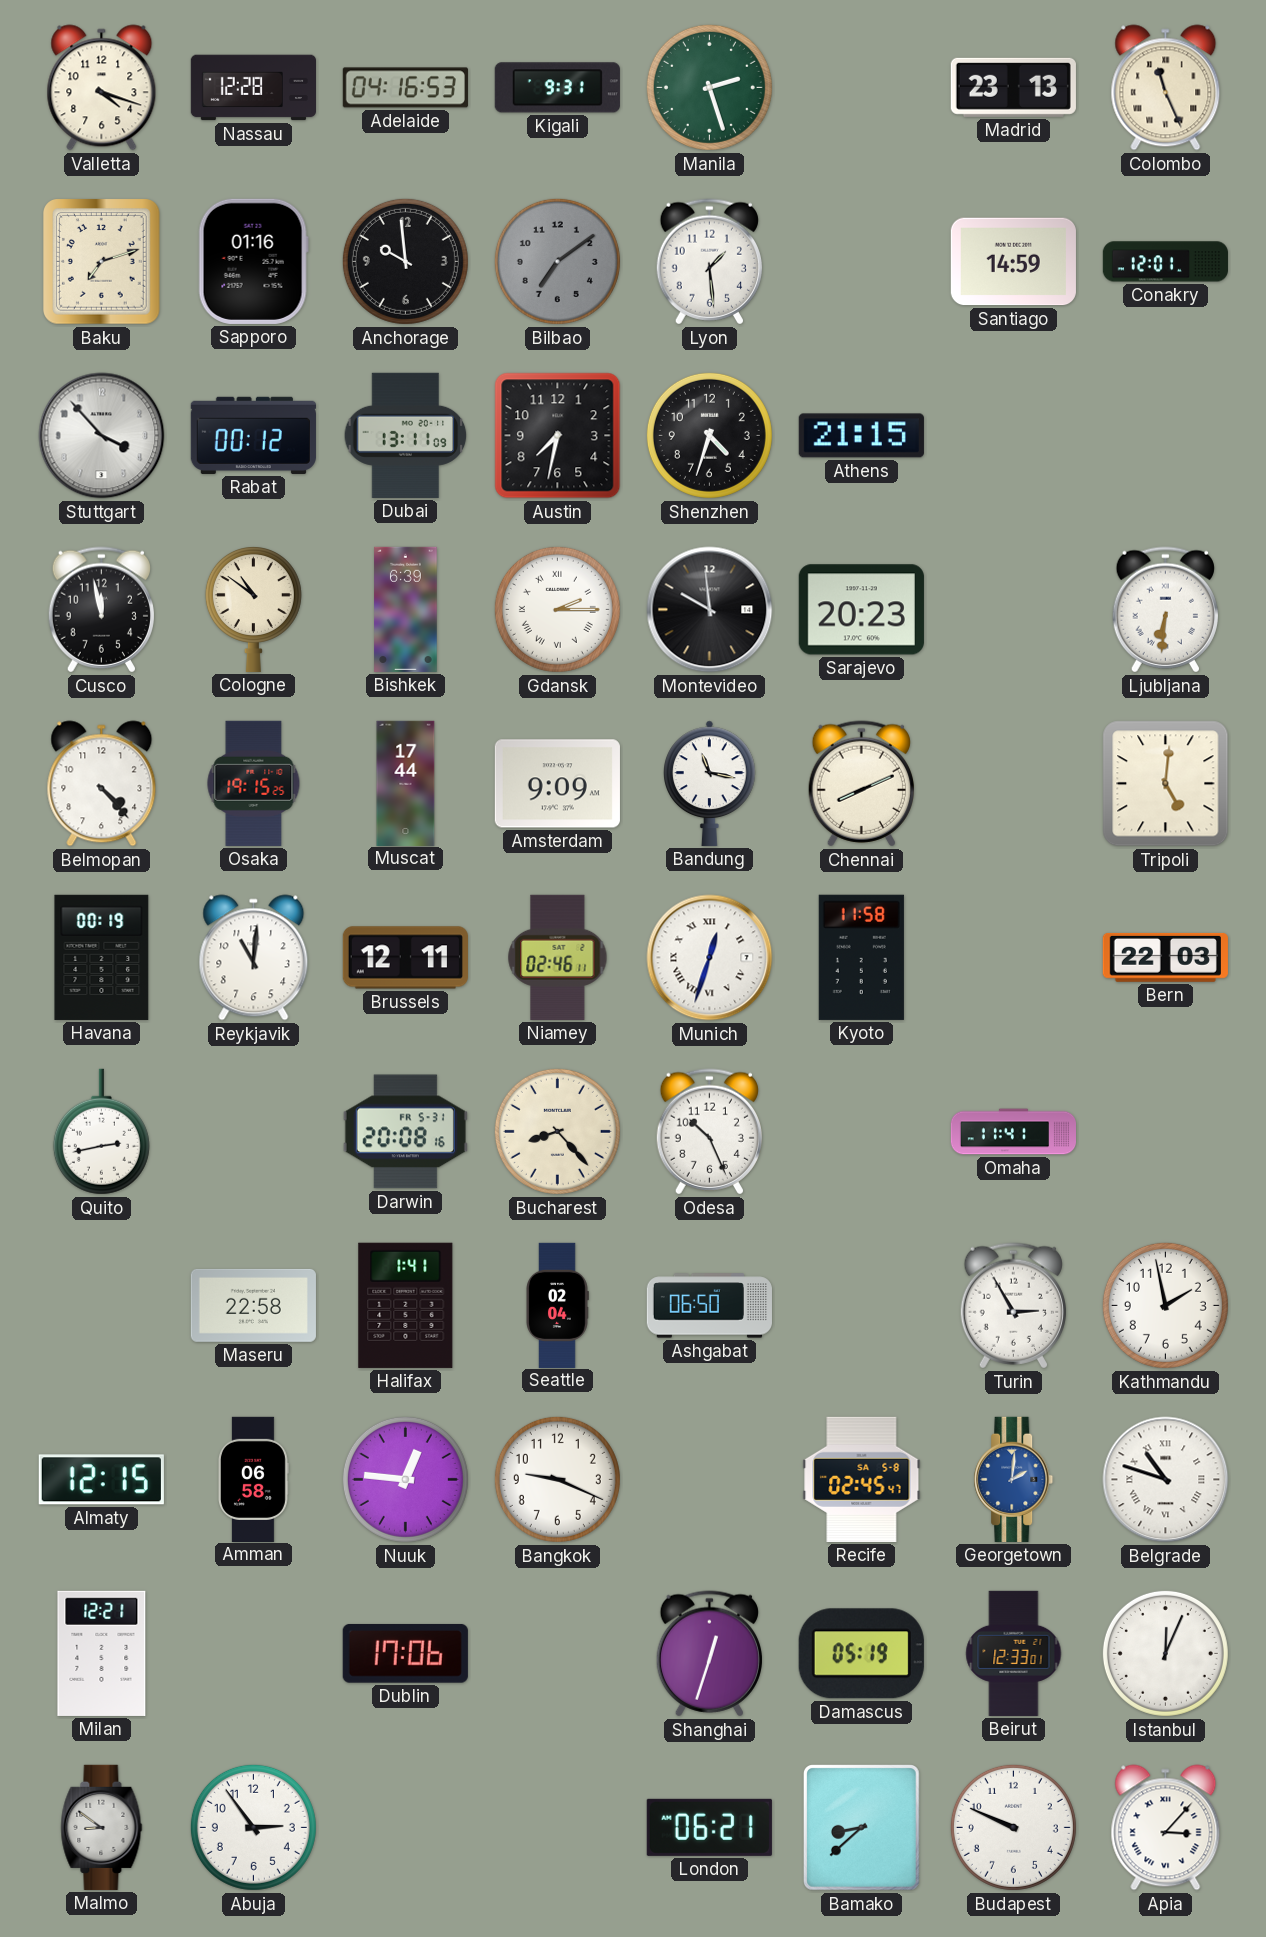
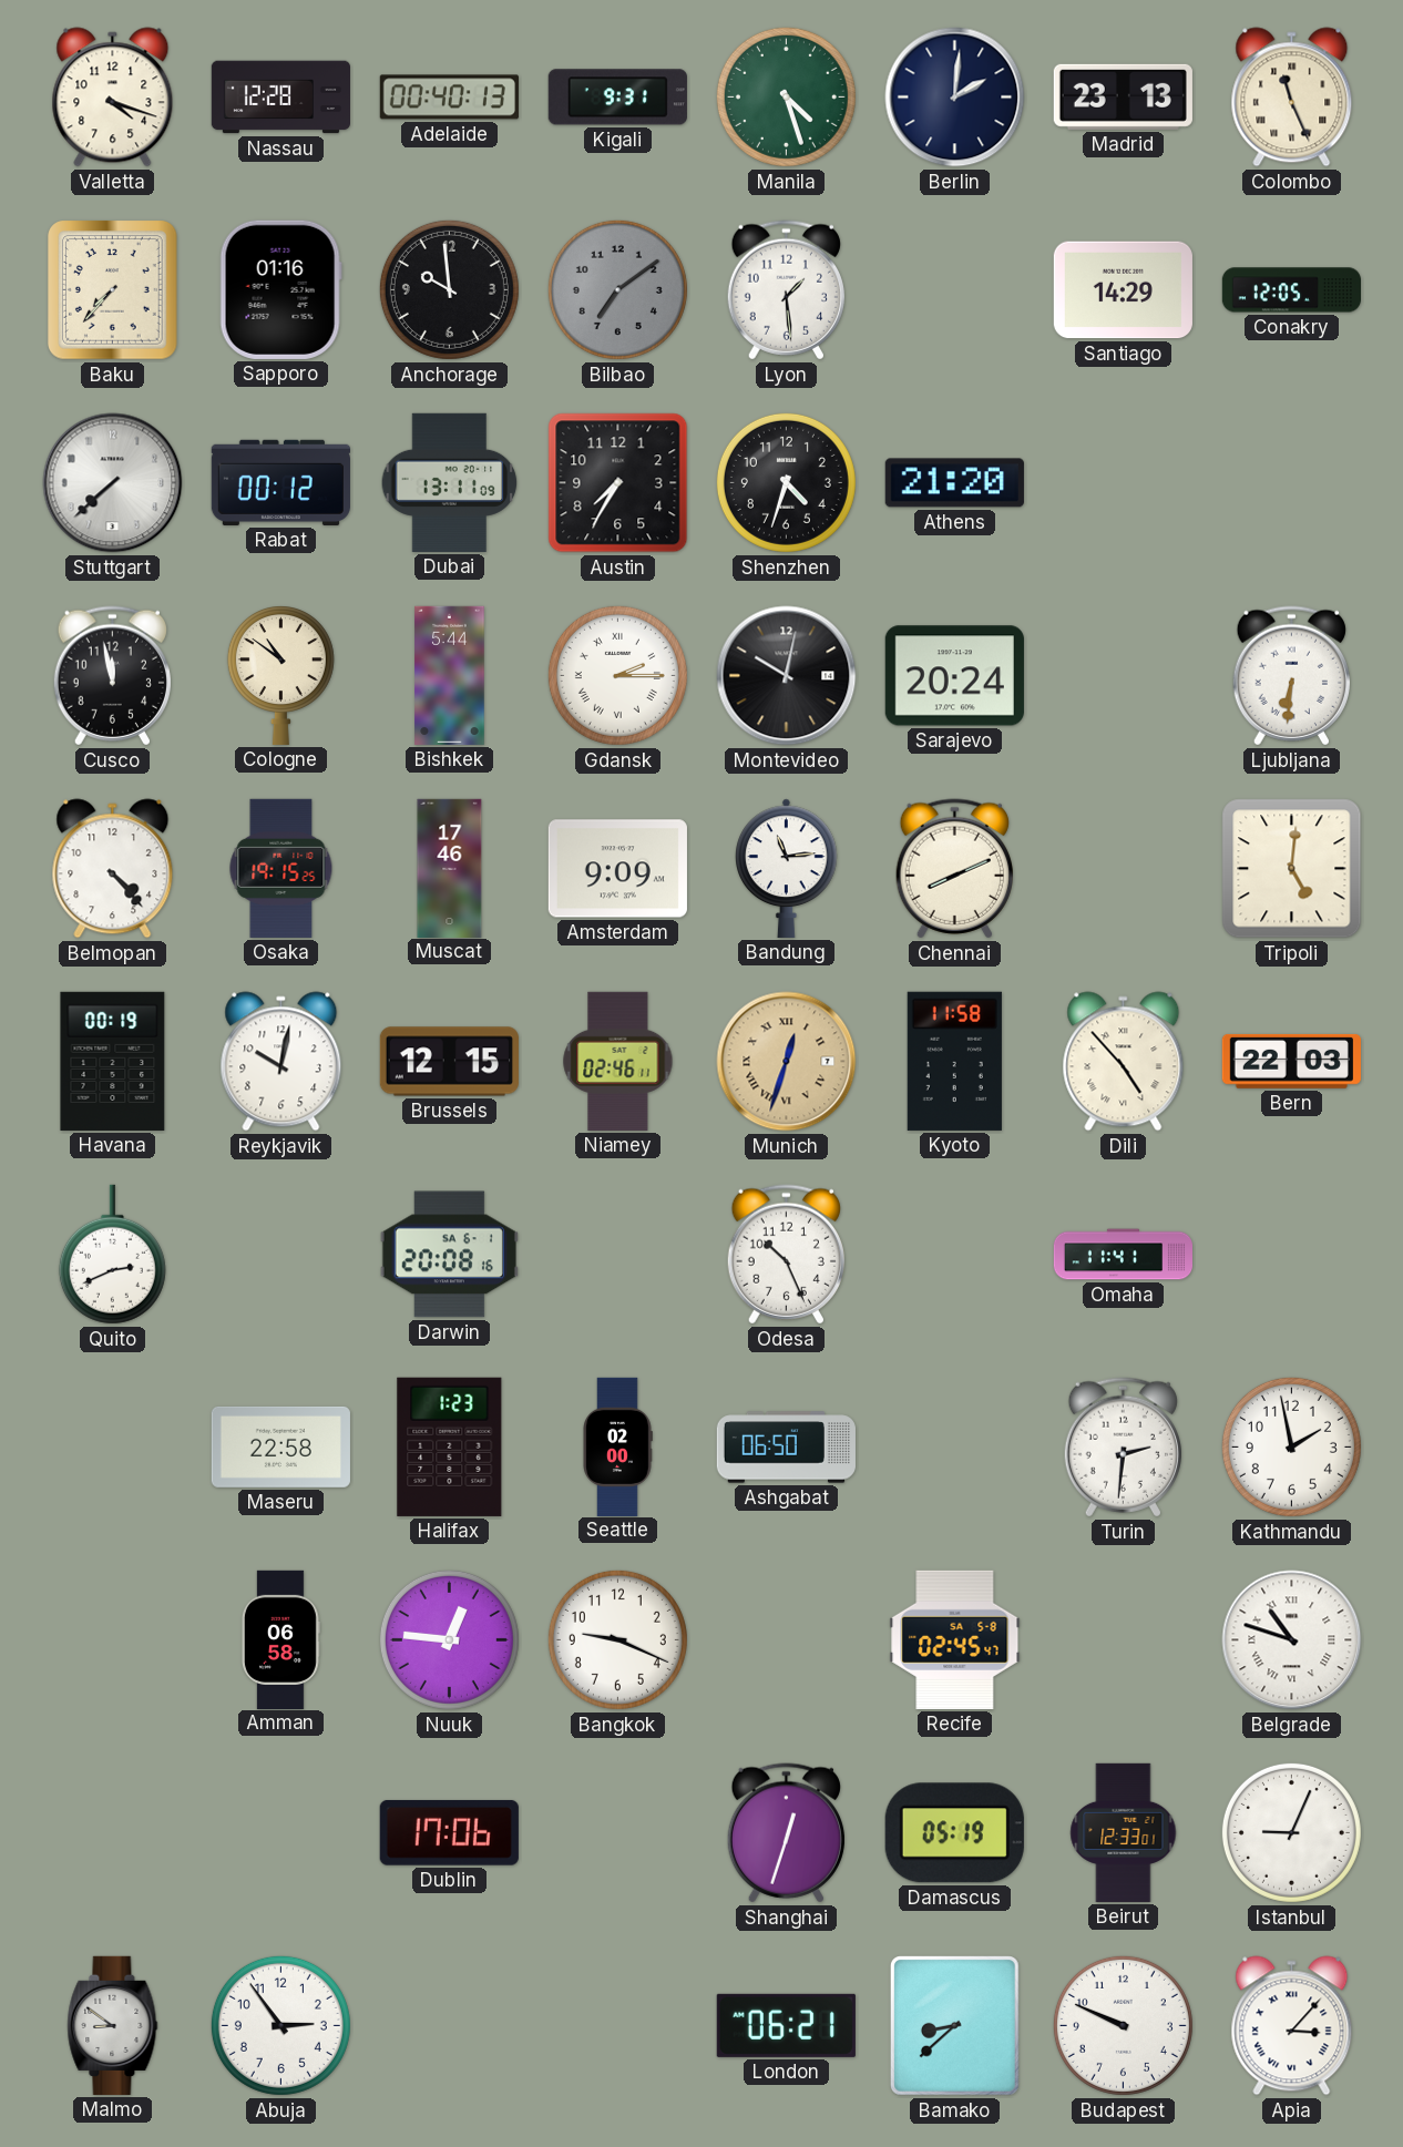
Adelaide: 04:16 -> 00:40
Manila: 2:27 -> 4:27
Berlin: none -> 2:01
Baku: 7:12 -> 7:37
Santiago: 14:59 -> 14:29
Conakry: 12:01 -> 12:05
Stuttgart: 3:53 -> 7:38
Austin: 7:32 -> 7:35
Athens: 21:15 -> 21:20
Bishkek: 6:39 -> 5:44
Montevideo: 9:59 -> 10:02
Sarajevo: 20:23 -> 20:24
Muscat: 17:44 -> 17:46
Bandung: 11:17 -> 11:14
Reykjavik: 11:01 -> 10:02
Brussels: 12:11 -> 12:15
Munich dial: white -> champagne
Dili: none -> 4:53
Quito: 2:43 -> 2:41
Darwin date: FR 5-31 -> SA 6-1
Bucharest: 8:23 -> none
Halifax: 1:41 -> 1:23
Seattle: 02:04 -> 02:00
Turin: 2:55 -> 2:31
Almaty: 12:15 -> none
Georgetown: 2:01 -> none
Milan: 12:21 -> none
Istanbul: 12:04 -> 9:04
